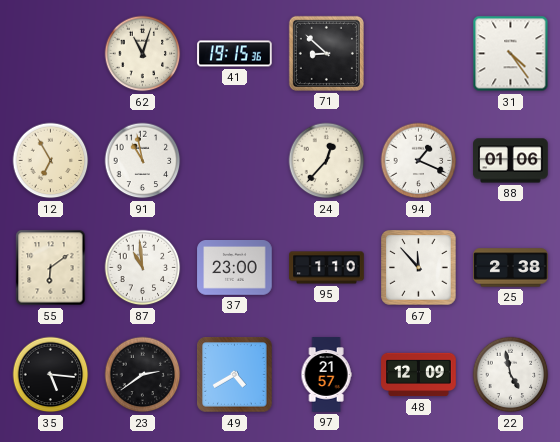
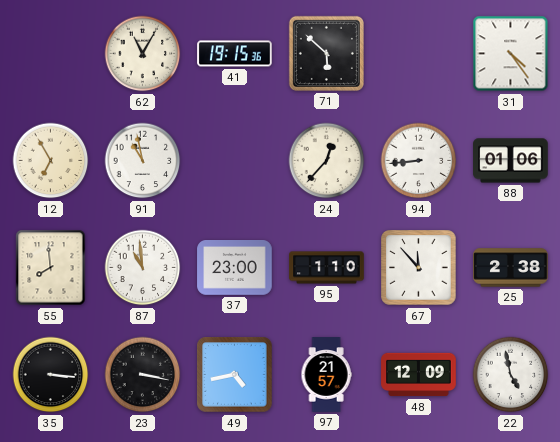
62: 11:03 -> 11:05
71: 8:52 -> 5:52
94: 1:19 -> 8:44
55: 6:09 -> 7:59
35: 5:16 -> 3:16
23: 2:39 -> 3:17
49: 4:40 -> 4:43
